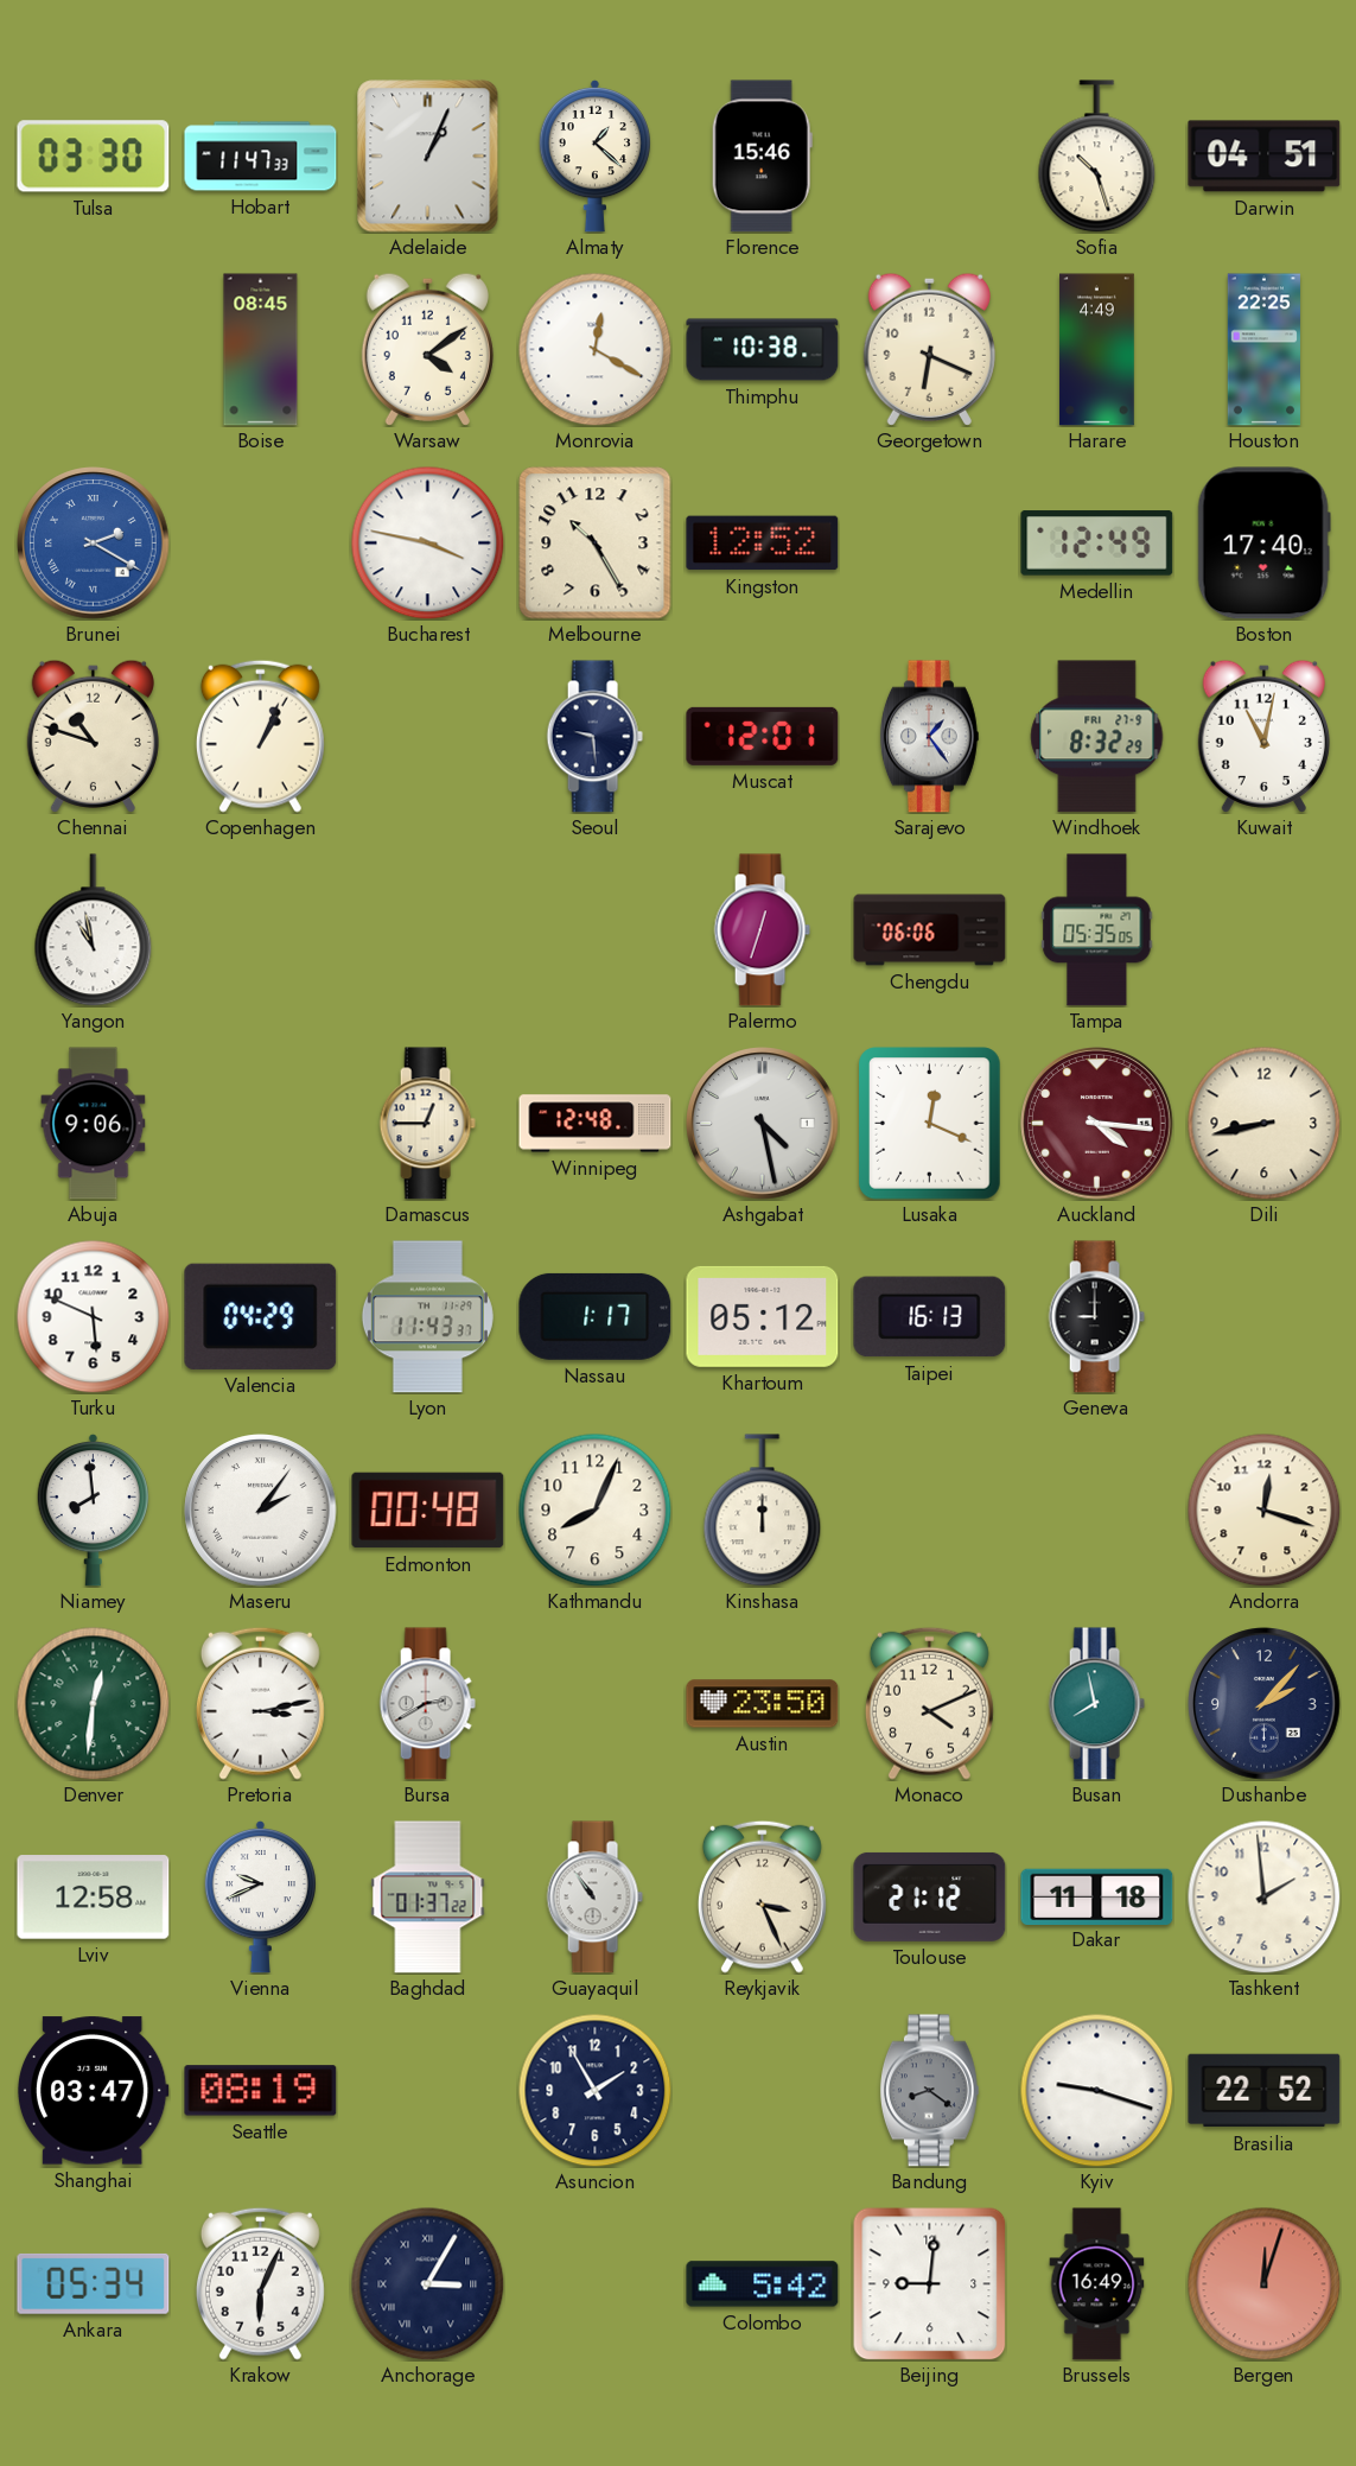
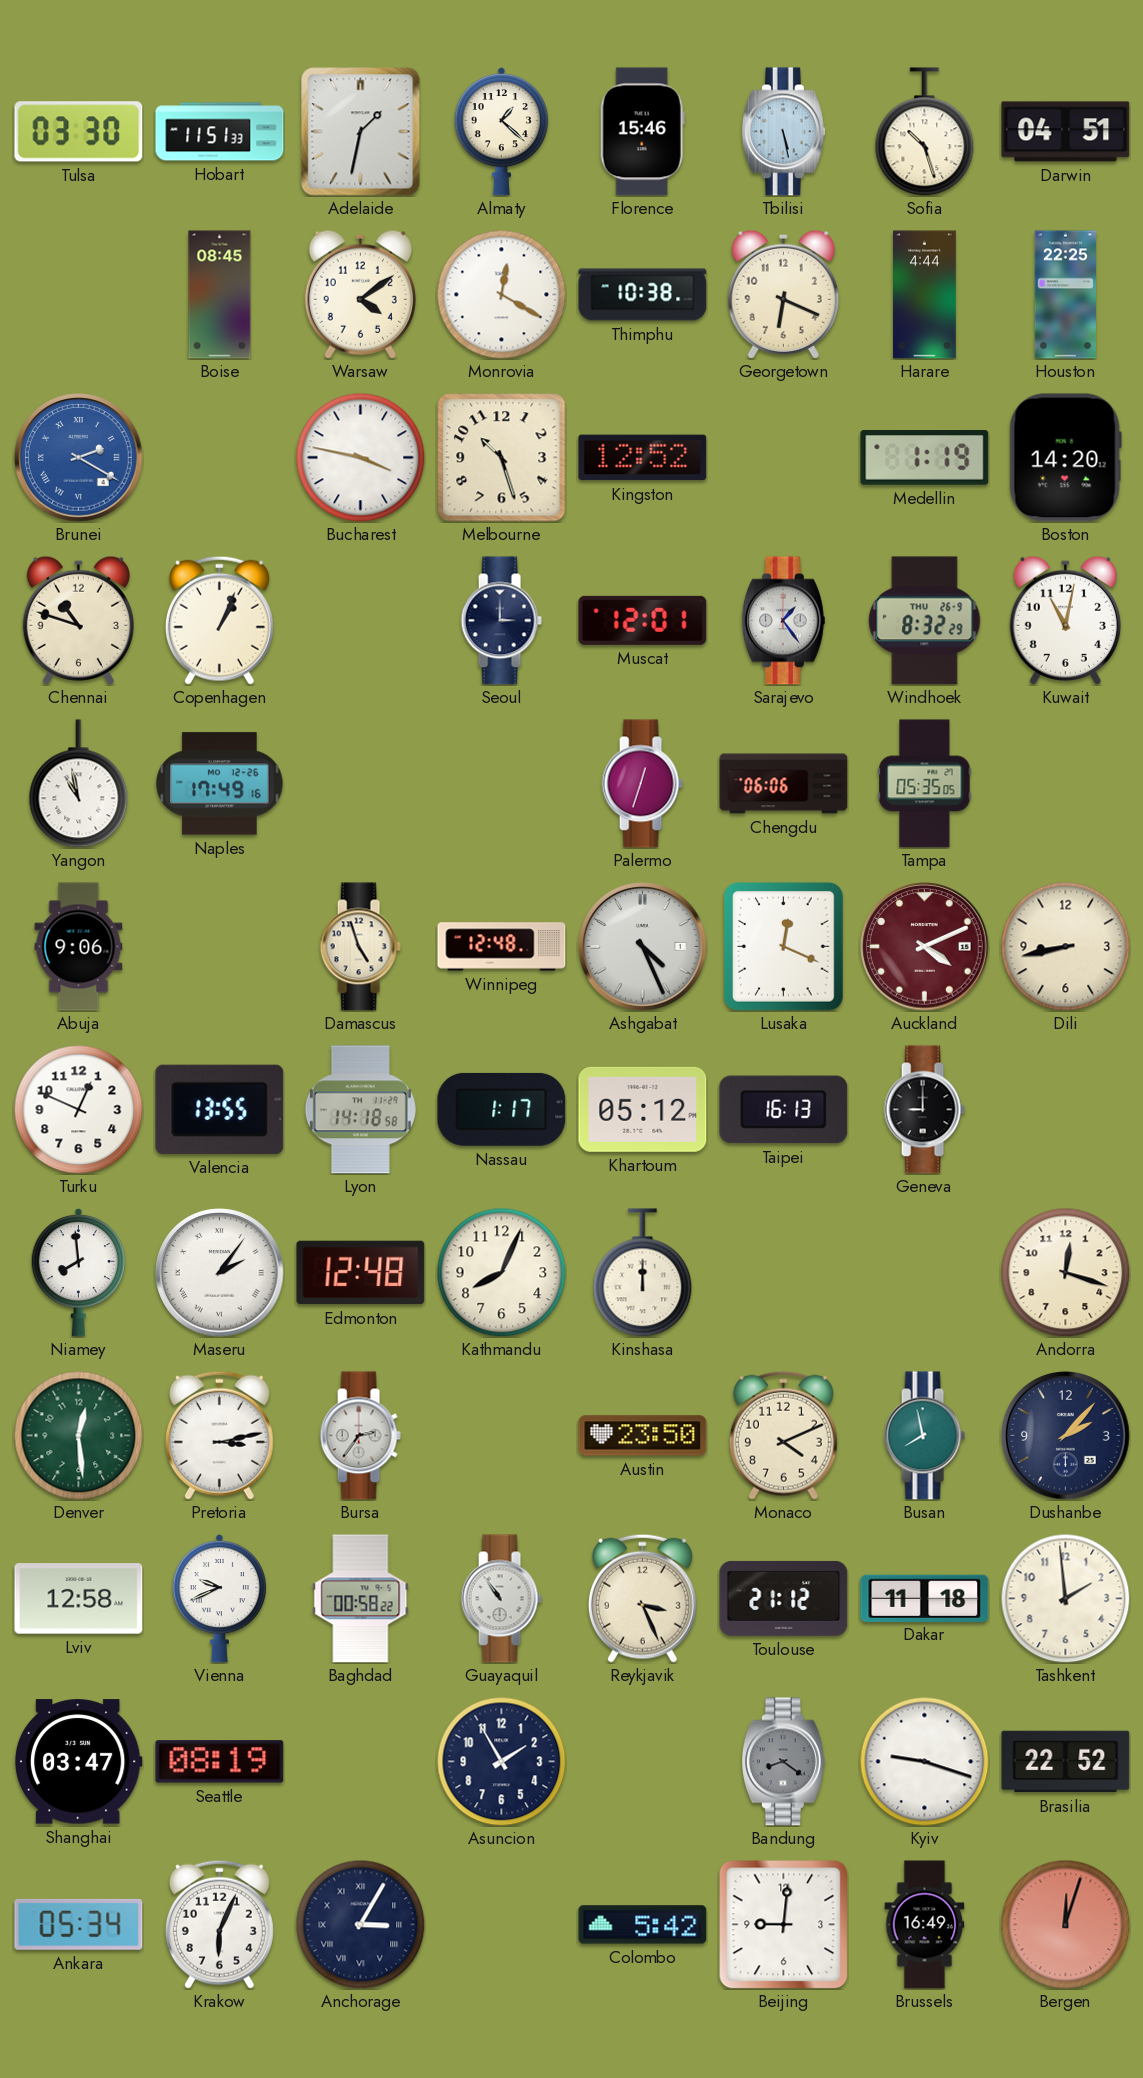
Hobart: 11:47 -> 11:51
Adelaide: 1:04 -> 1:32
Tbilisi: none -> 5:28
Harare: 4:49 -> 4:44
Melbourne: 10:25 -> 10:27
Medellin: 12:49 -> 1:19
Boston: 17:40 -> 14:20
Seoul: 9:29 -> 3:00
Windhoek date: FRI 27-9 -> THU 26-9
Naples: none -> 17:49
Damascus: 12:45 -> 4:57
Ashgabat: 4:28 -> 4:26
Auckland: 4:16 -> 4:11
Turku: 5:49 -> 12:49
Valencia: 04:29 -> 13:55
Lyon: 11:43 -> 14:18
Edmonton: 00:48 -> 12:48
Denver: 12:31 -> 12:29
Bursa: 2:40 -> 2:36
Baghdad: 01:37 -> 00:58
